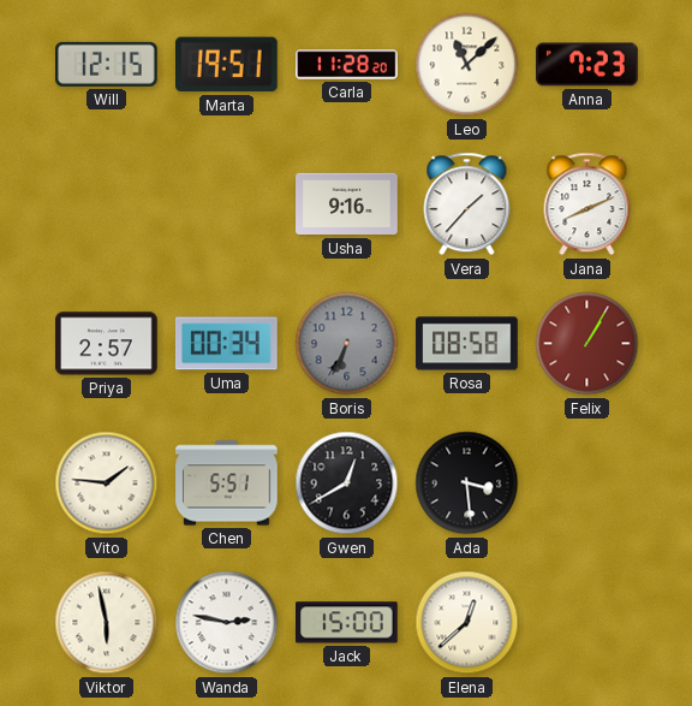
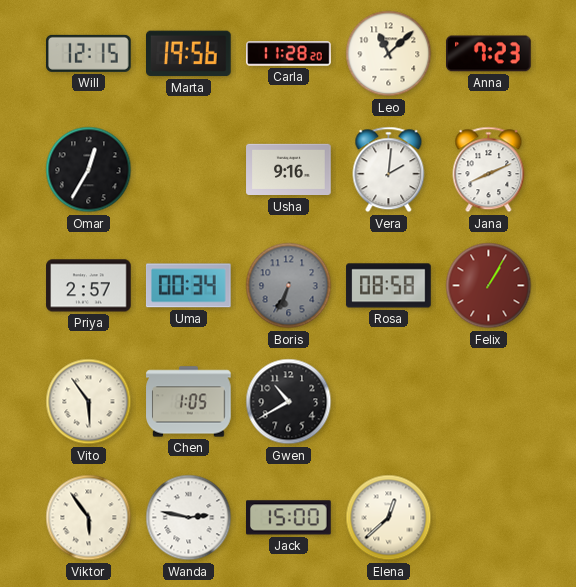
Marta: 19:51 -> 19:56
Omar: none -> 12:35
Vera: 1:37 -> 2:01
Vito: 1:46 -> 5:54
Chen: 5:51 -> 1:05
Gwen: 12:40 -> 10:40
Ada: 3:29 -> none
Viktor: 5:58 -> 5:54
